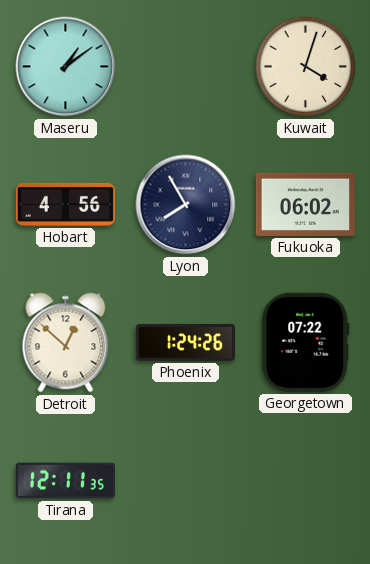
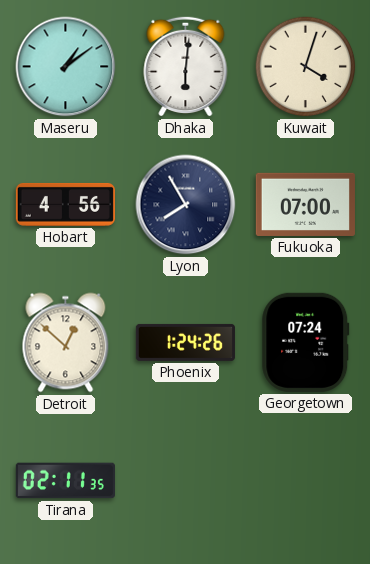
Dhaka: none -> 6:01
Fukuoka: 06:02 -> 07:00
Georgetown: 07:22 -> 07:24
Tirana: 12:11 -> 02:11
